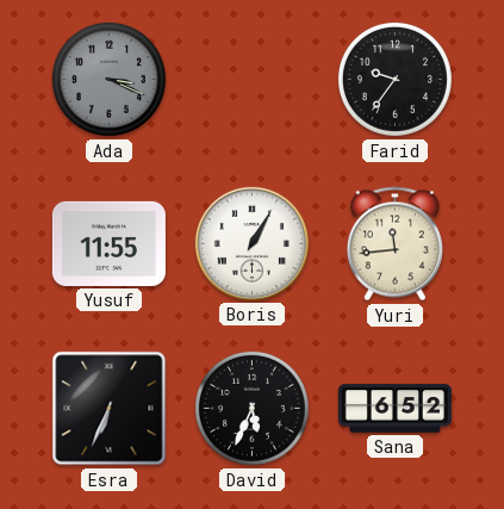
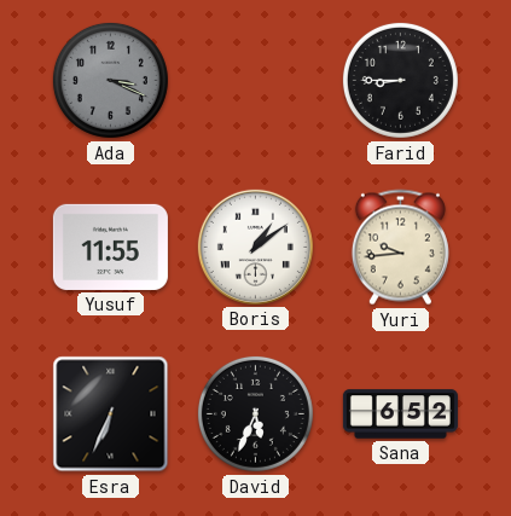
Farid: 9:36 -> 8:45
Boris: 1:05 -> 1:09
Yuri: 11:44 -> 9:44
